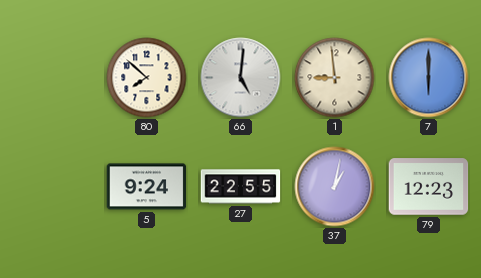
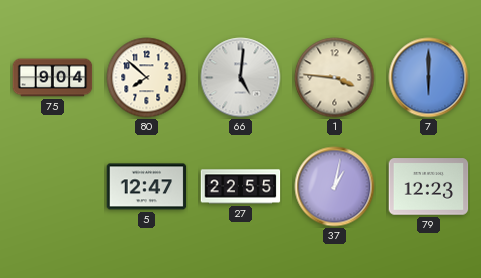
75: none -> 9:04
1: 8:59 -> 3:46
5: 9:24 -> 12:47
